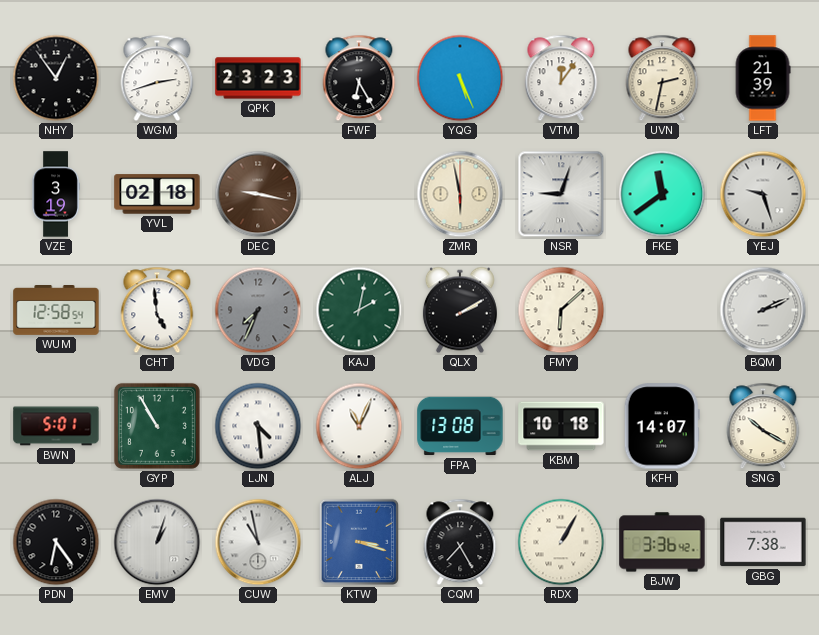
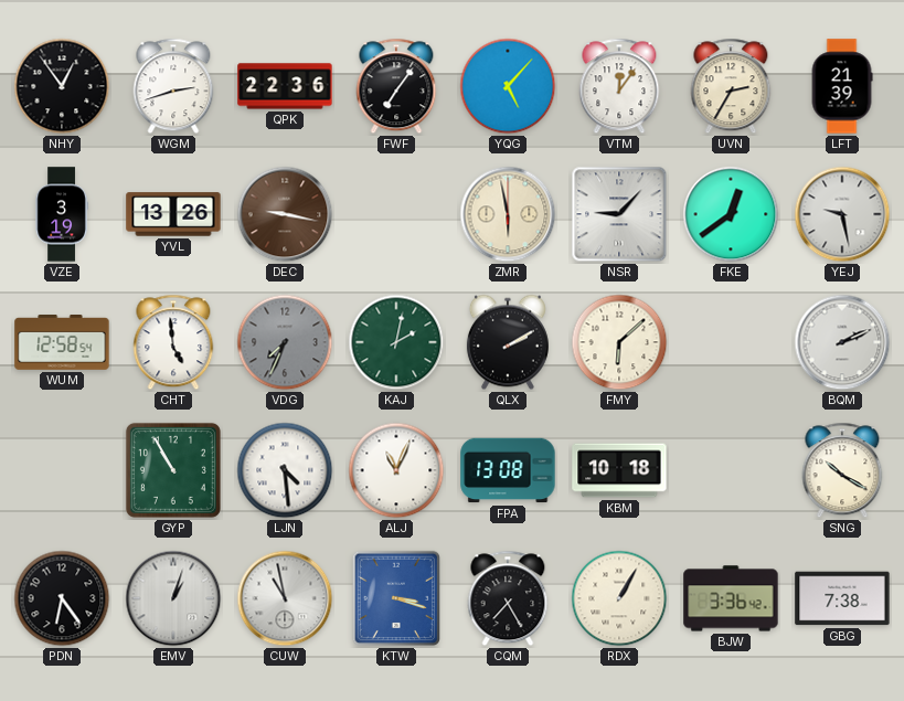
QPK: 23:23 -> 22:36
FWF: 6:25 -> 7:06
YQG: 5:26 -> 5:07
UVN: 2:32 -> 2:35
YVL: 02:18 -> 13:26
NSR: 9:03 -> 9:07
FKE: 11:39 -> 12:39
YEJ: 9:27 -> 9:28
BWN: 5:01 -> none
KFH: 14:07 -> none
